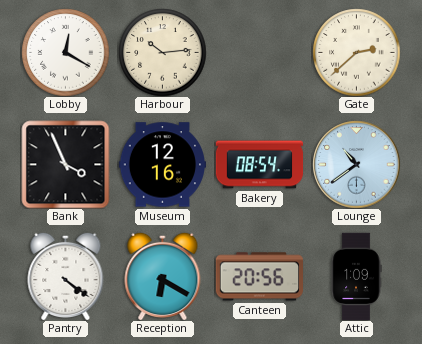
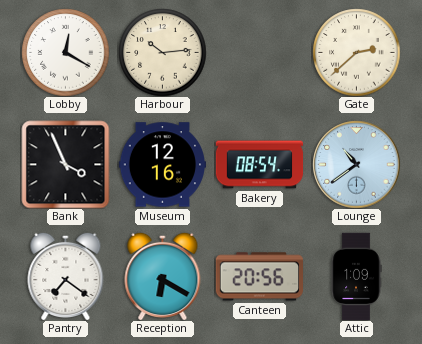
Pantry: 4:21 -> 7:21
